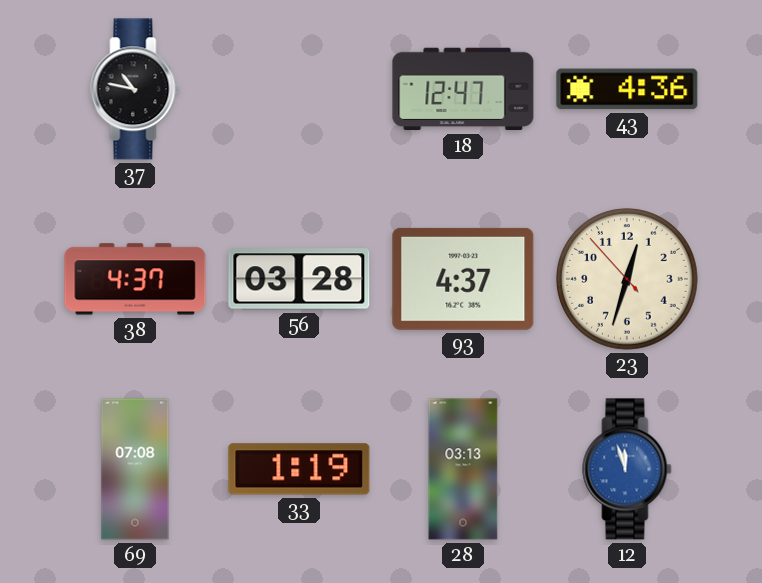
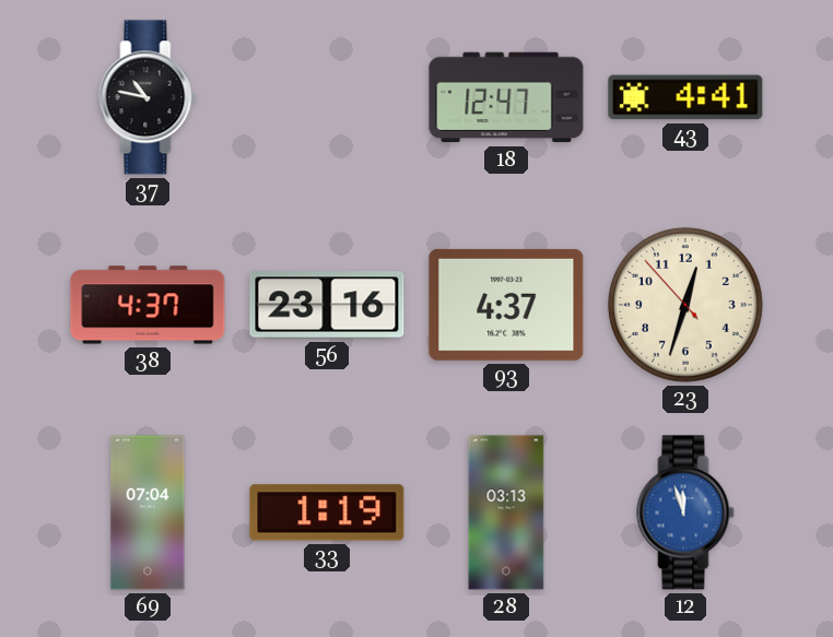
43: 4:36 -> 4:41
56: 03:28 -> 23:16
69: 07:08 -> 07:04
